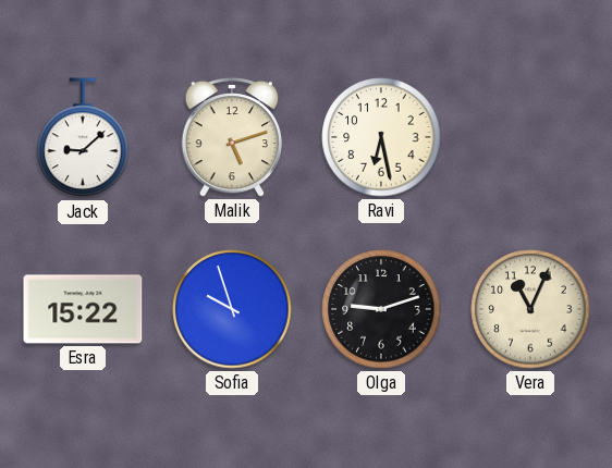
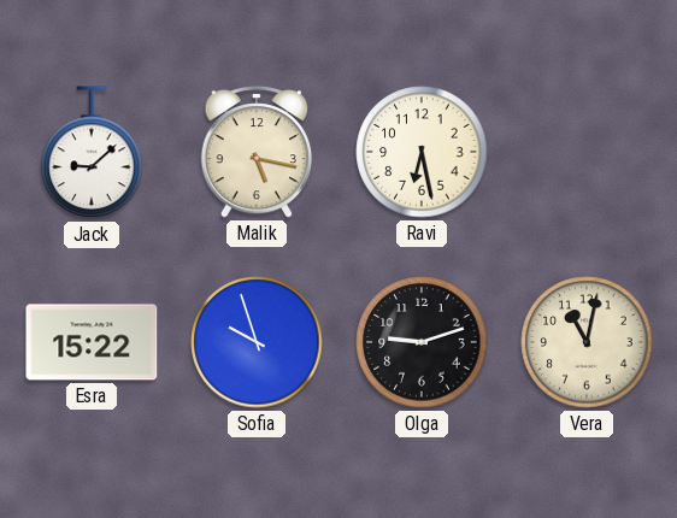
Malik: 5:12 -> 5:17
Vera: 11:04 -> 11:02
